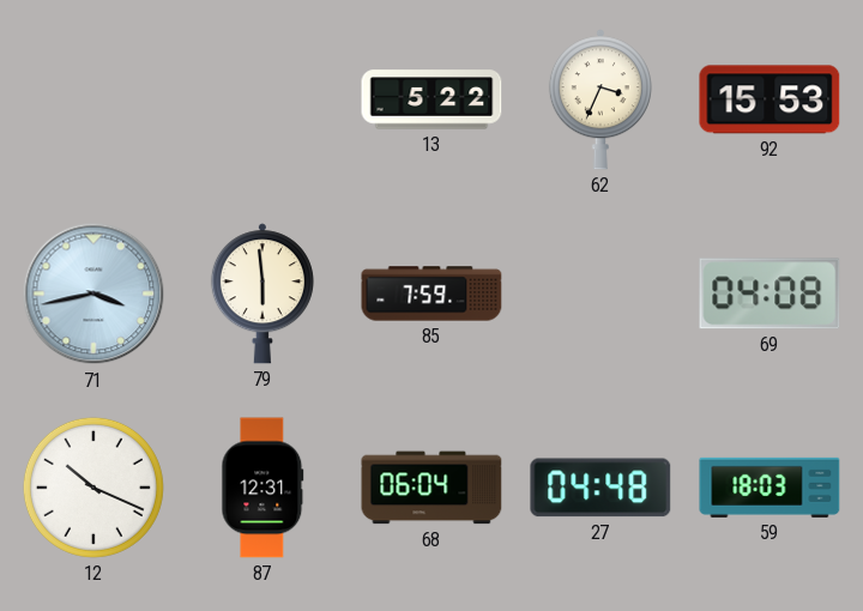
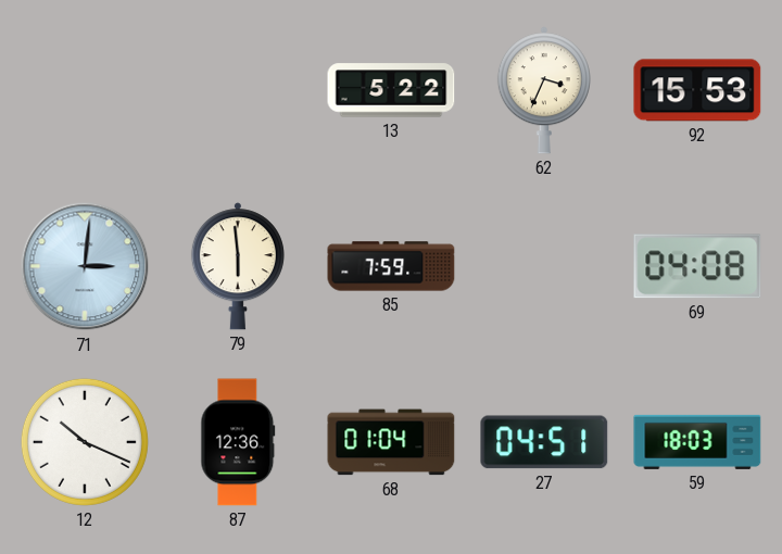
71: 3:43 -> 3:01
87: 12:31 -> 12:36
68: 06:04 -> 01:04
27: 04:48 -> 04:51
